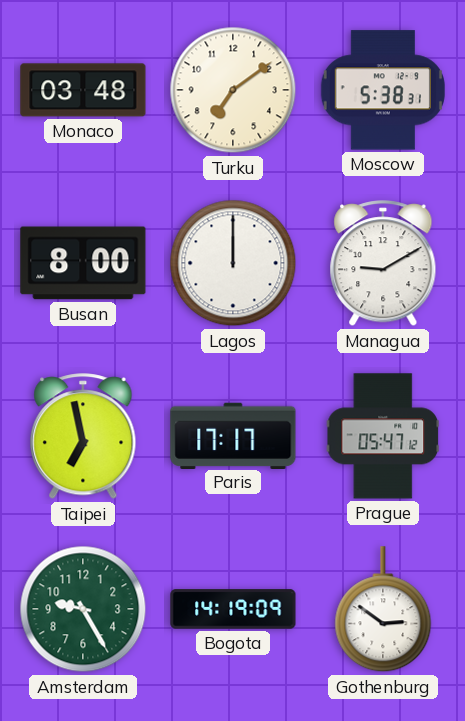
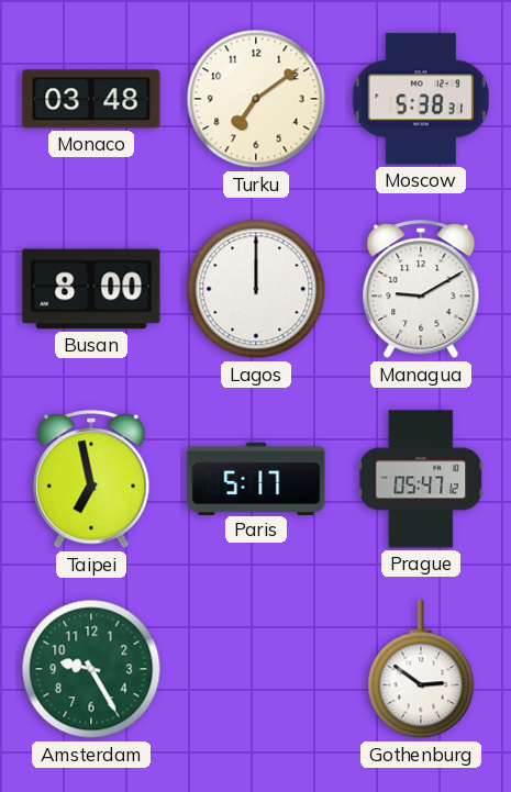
Paris: 17:17 -> 5:17
Bogota: 14:19 -> none
